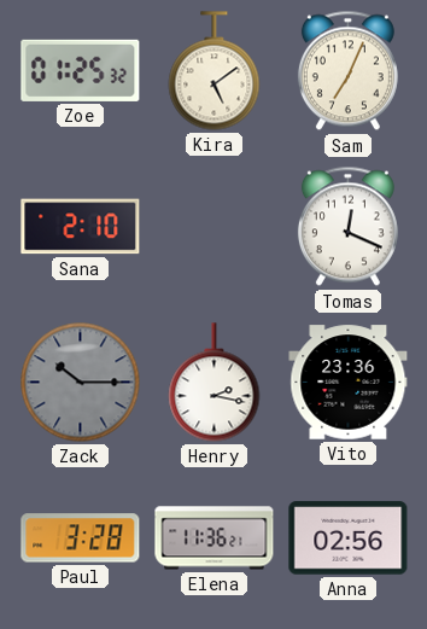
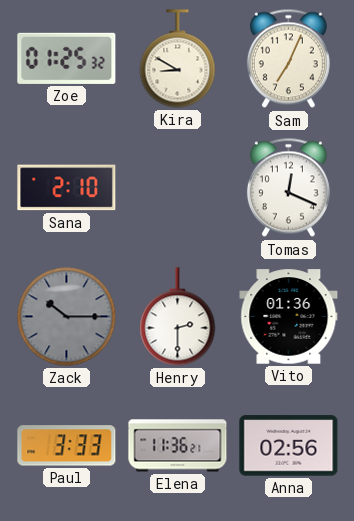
Kira: 5:09 -> 8:50
Henry: 2:17 -> 2:30
Vito: 23:36 -> 01:36
Paul: 3:28 -> 3:33
